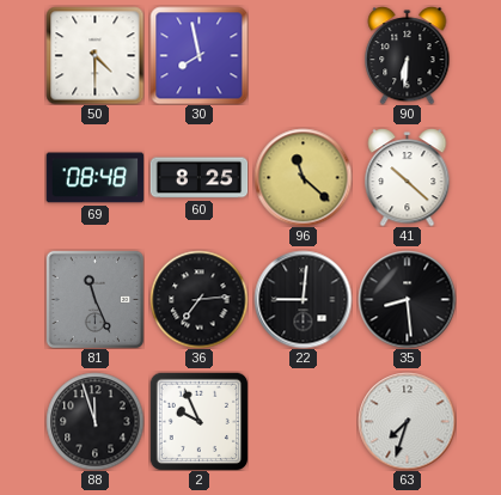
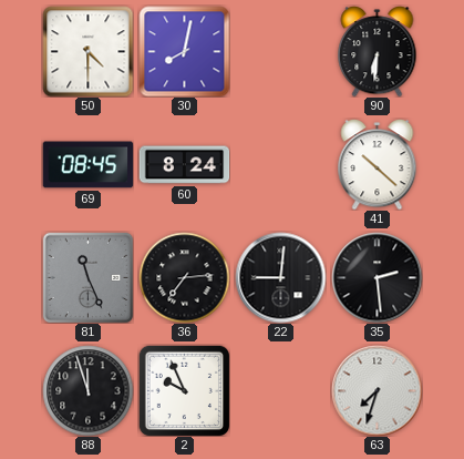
30: 7:58 -> 8:02
69: 08:48 -> 08:45
60: 8:25 -> 8:24
96: 11:22 -> none
35: 8:29 -> 2:29
